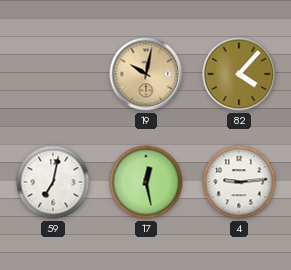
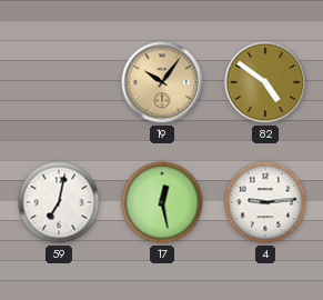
19: 10:02 -> 10:06
82: 4:07 -> 4:51
